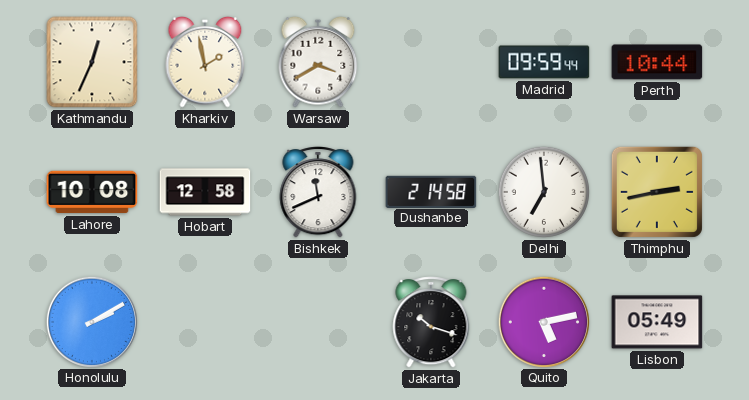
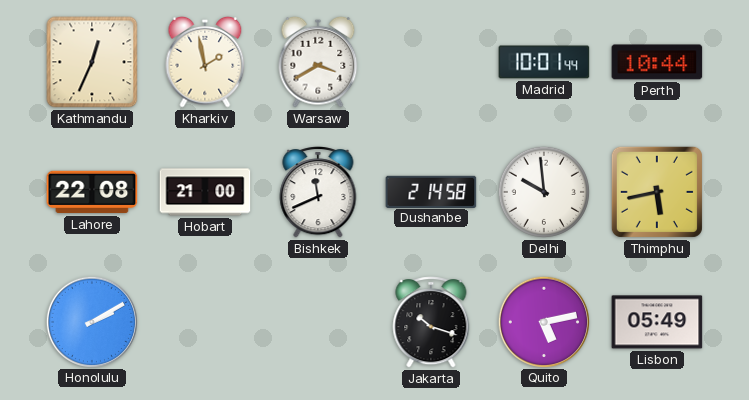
Madrid: 09:59 -> 10:01
Lahore: 10:08 -> 22:08
Hobart: 12:58 -> 21:00
Delhi: 6:59 -> 9:59
Thimphu: 2:43 -> 5:43
